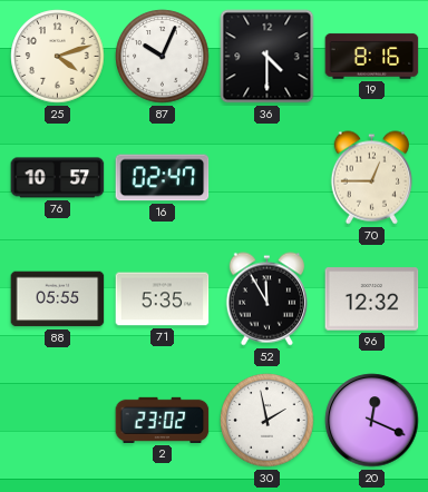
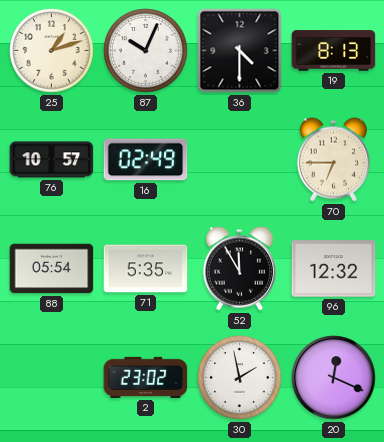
25: 4:12 -> 1:12
19: 8:16 -> 8:13
16: 02:47 -> 02:49
70: 12:45 -> 6:45
88: 05:55 -> 05:54
